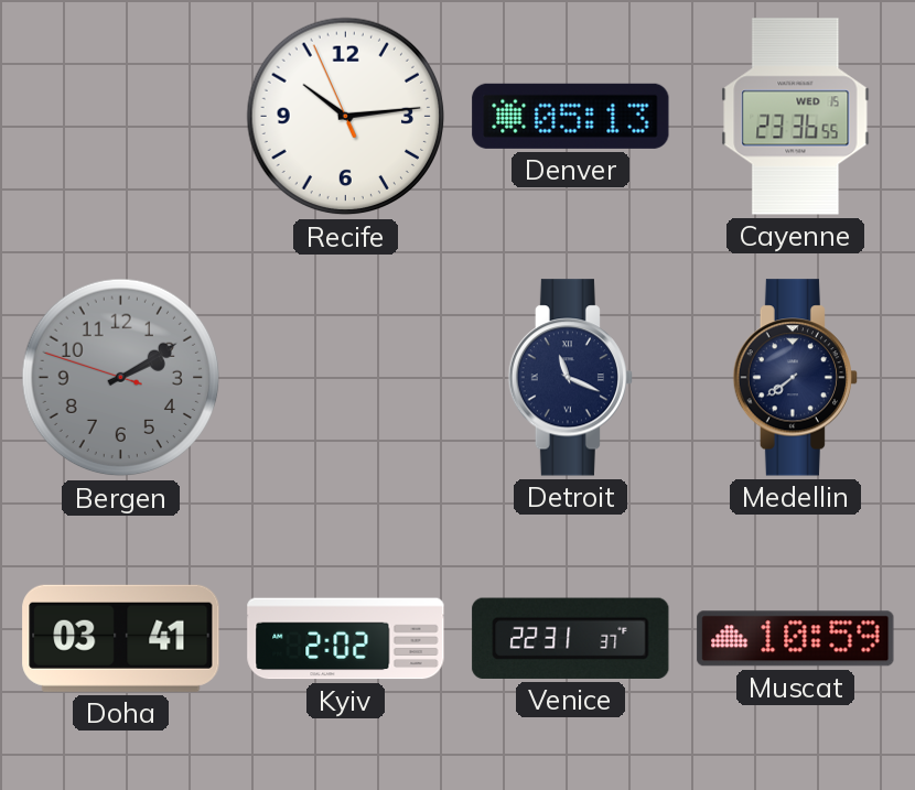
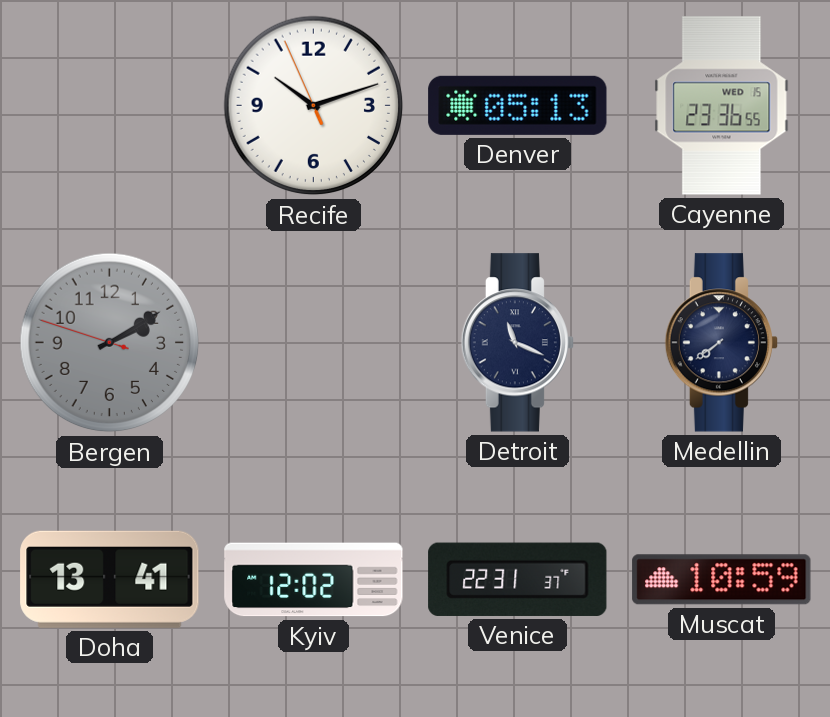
Recife: 10:13 -> 10:11
Doha: 03:41 -> 13:41
Kyiv: 2:02 -> 12:02
